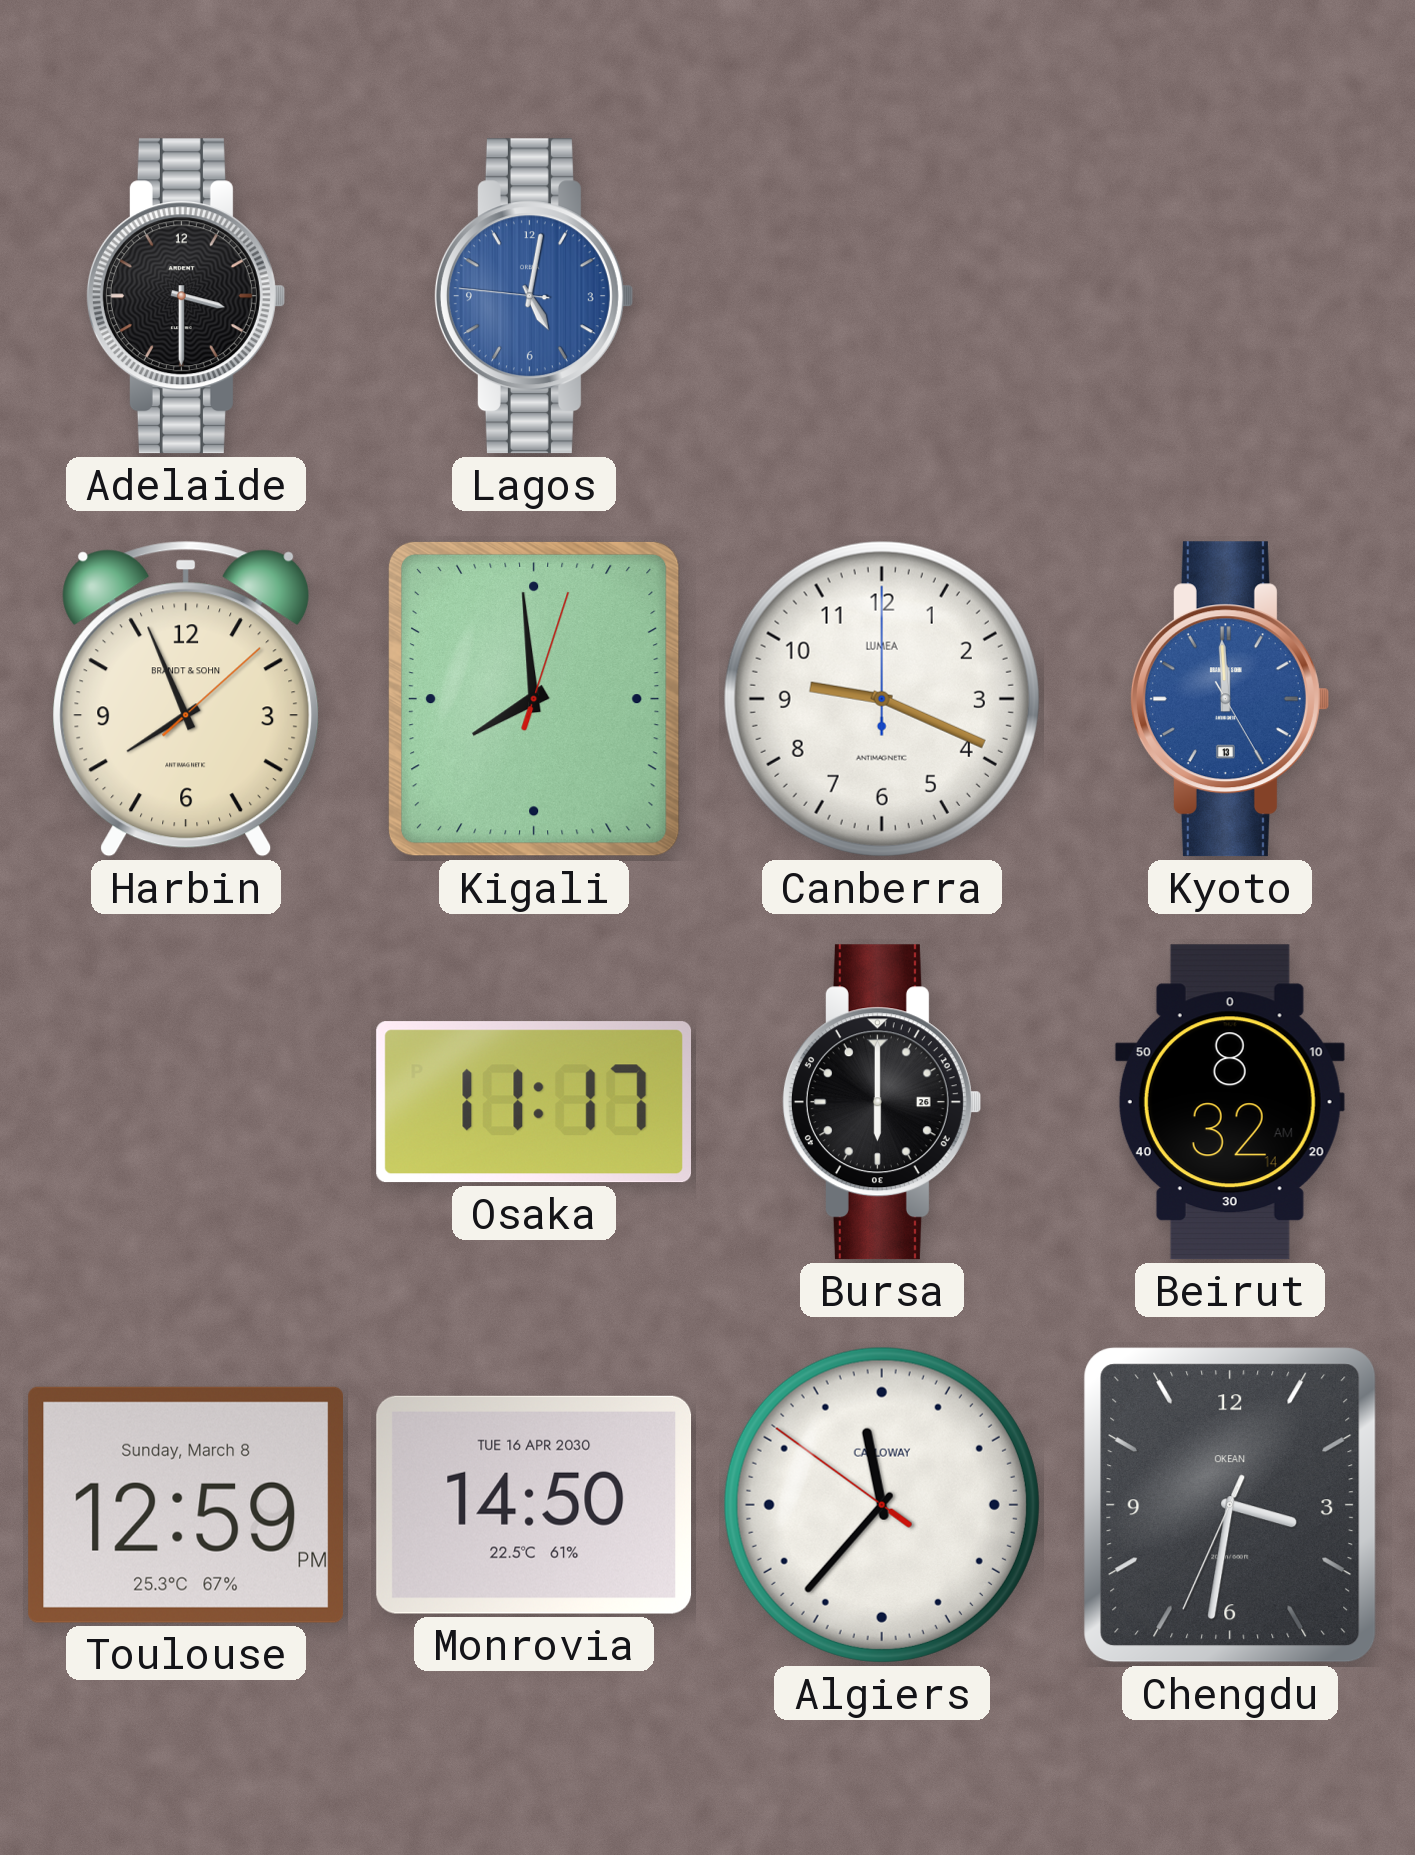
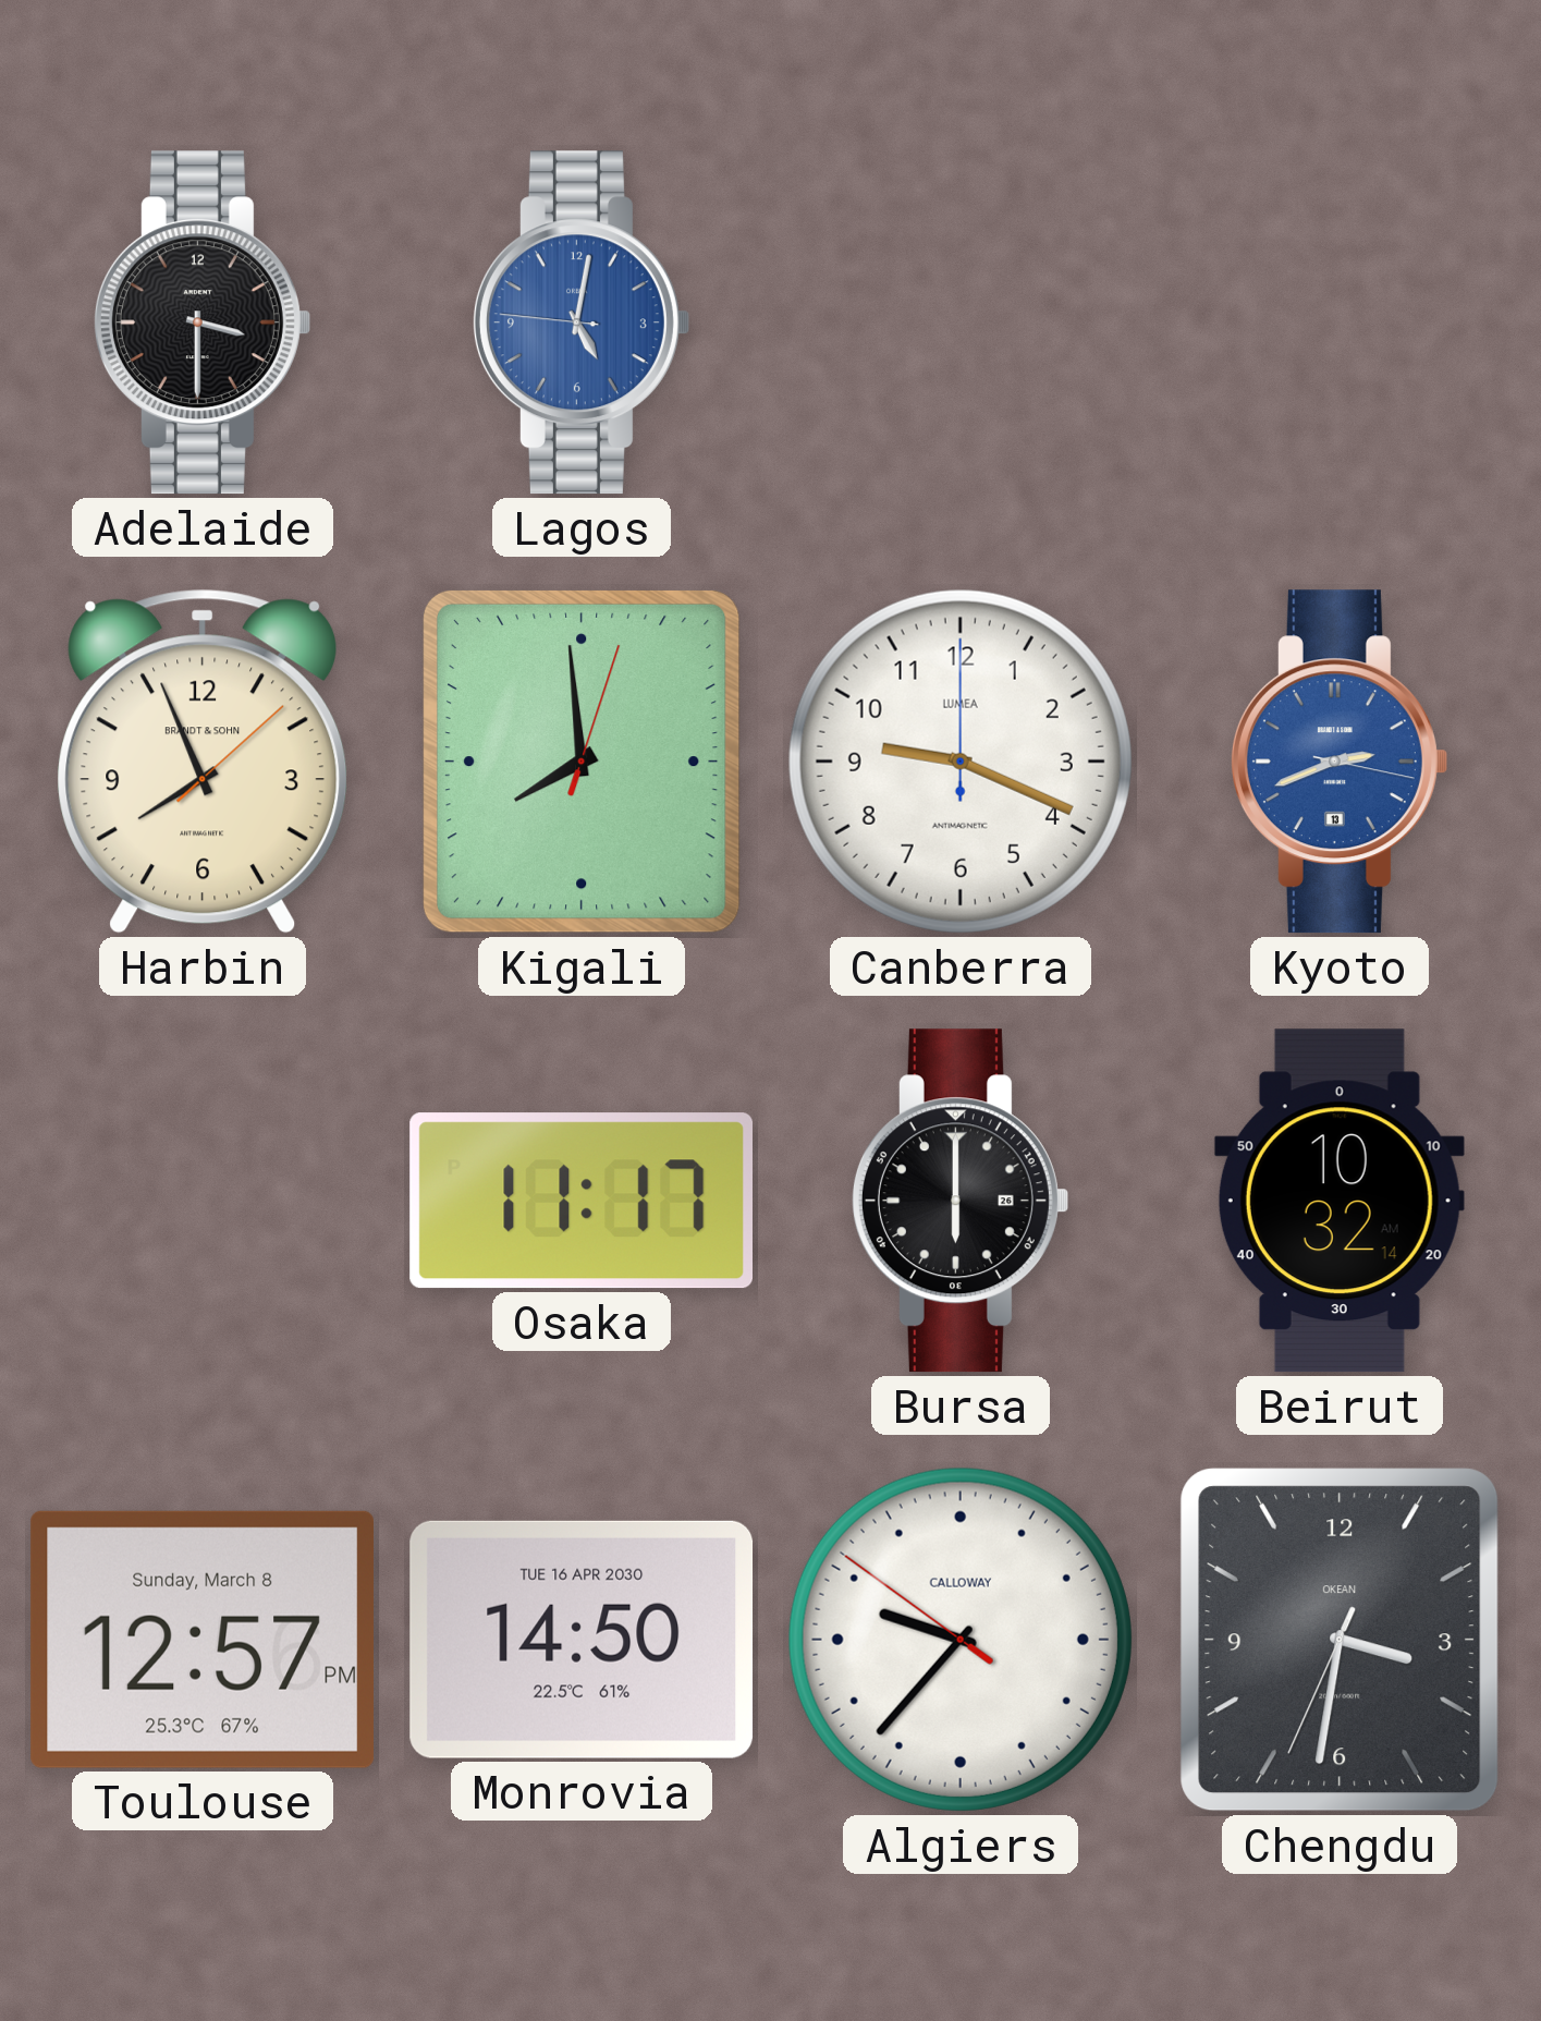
Kyoto: 11:59 -> 2:41
Beirut: 8:32 -> 10:32
Toulouse: 12:59 -> 12:57
Algiers: 11:36 -> 9:36
